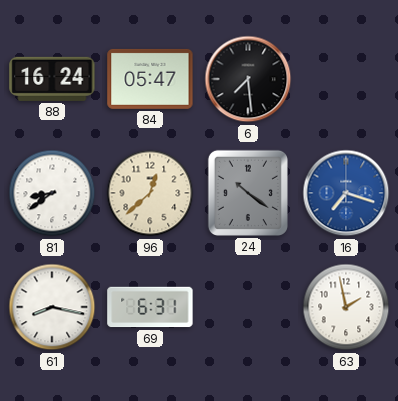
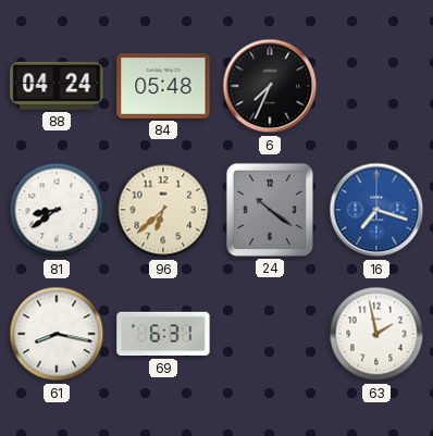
88: 16:24 -> 04:24
84: 05:47 -> 05:48
6: 7:29 -> 7:34
96: 12:38 -> 6:38
